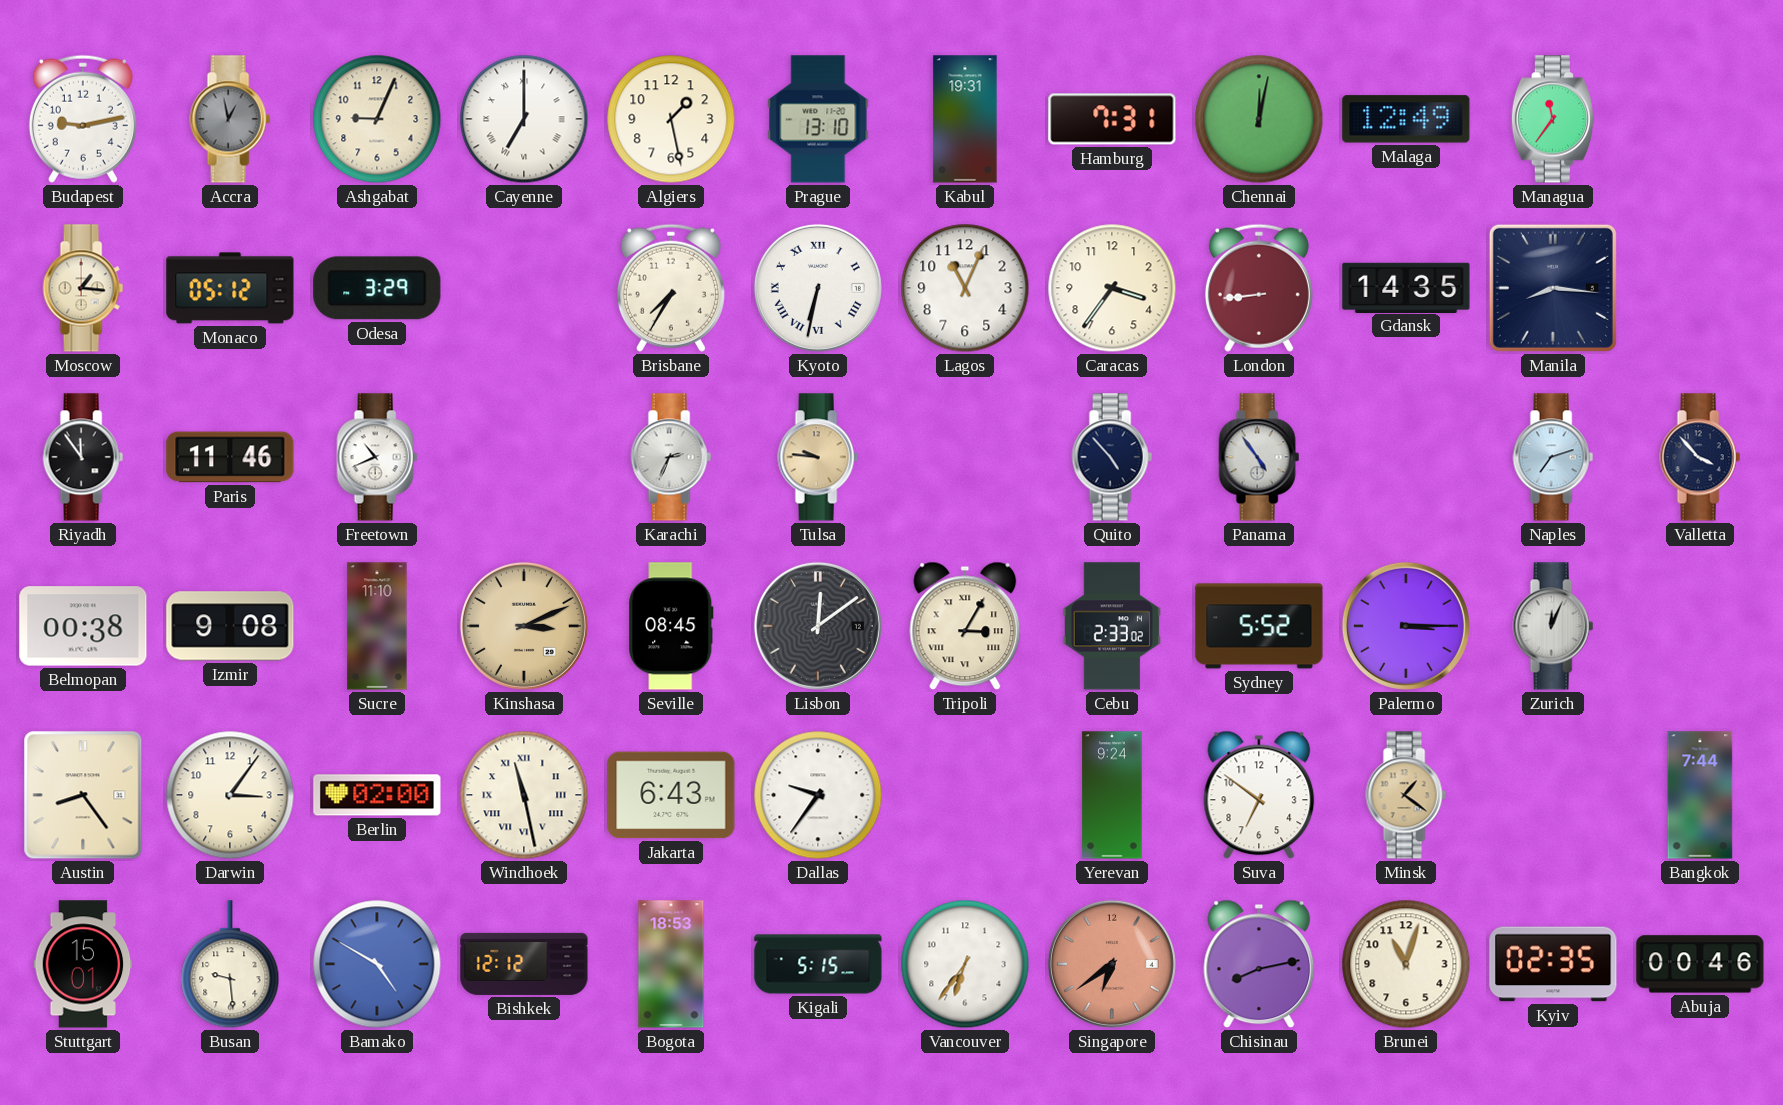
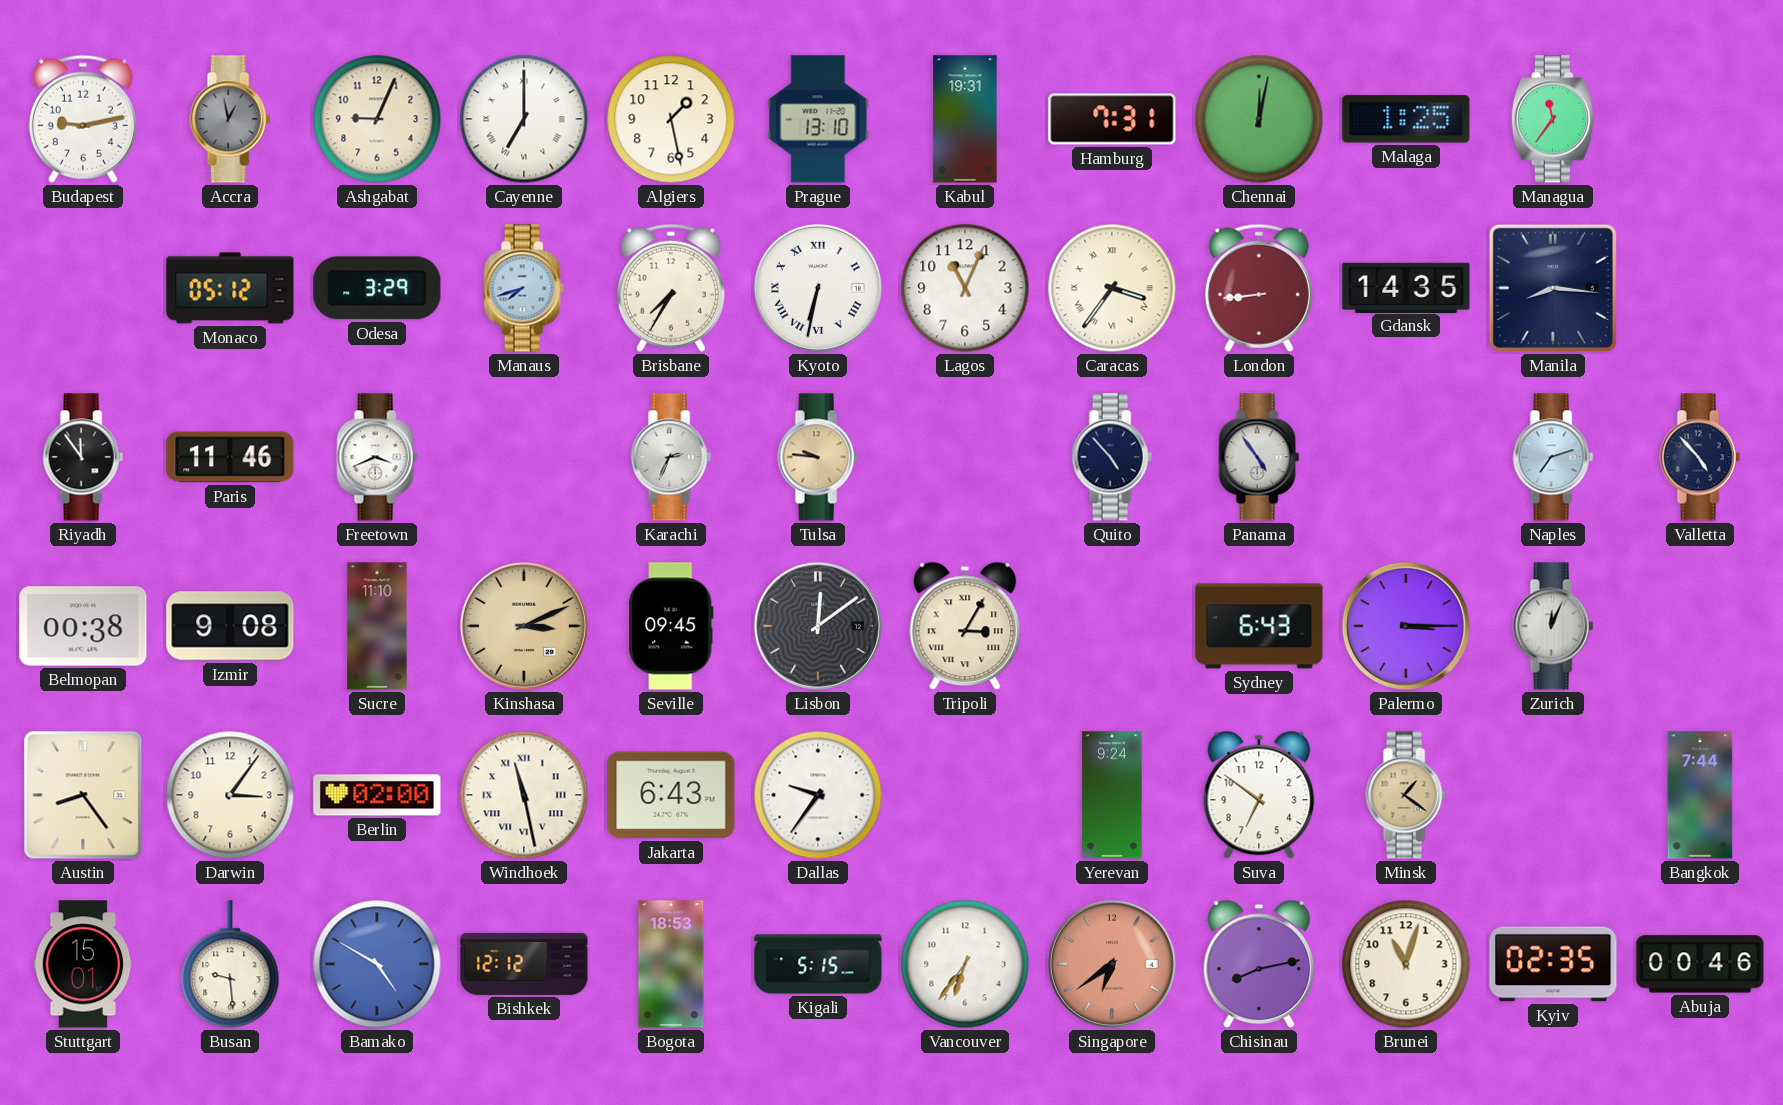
Malaga: 12:49 -> 1:25
Moscow: 1:16 -> none
Manaus: none -> 7:42
Caracas numerals: Arabic -> Roman
Freetown: 10:41 -> 3:41
Valletta: 3:53 -> 4:53
Seville: 08:45 -> 09:45
Cebu: 2:33 -> none
Sydney: 5:52 -> 6:43
